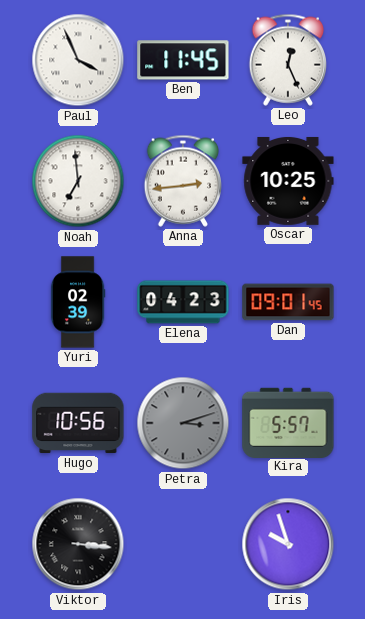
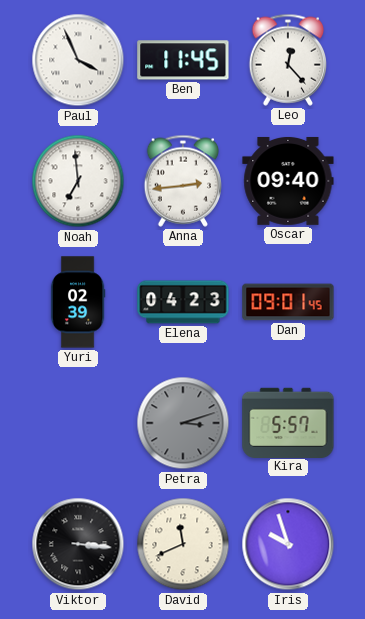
Leo: 12:26 -> 12:23
Oscar: 10:25 -> 09:40
Hugo: 10:56 -> none
David: none -> 11:41
